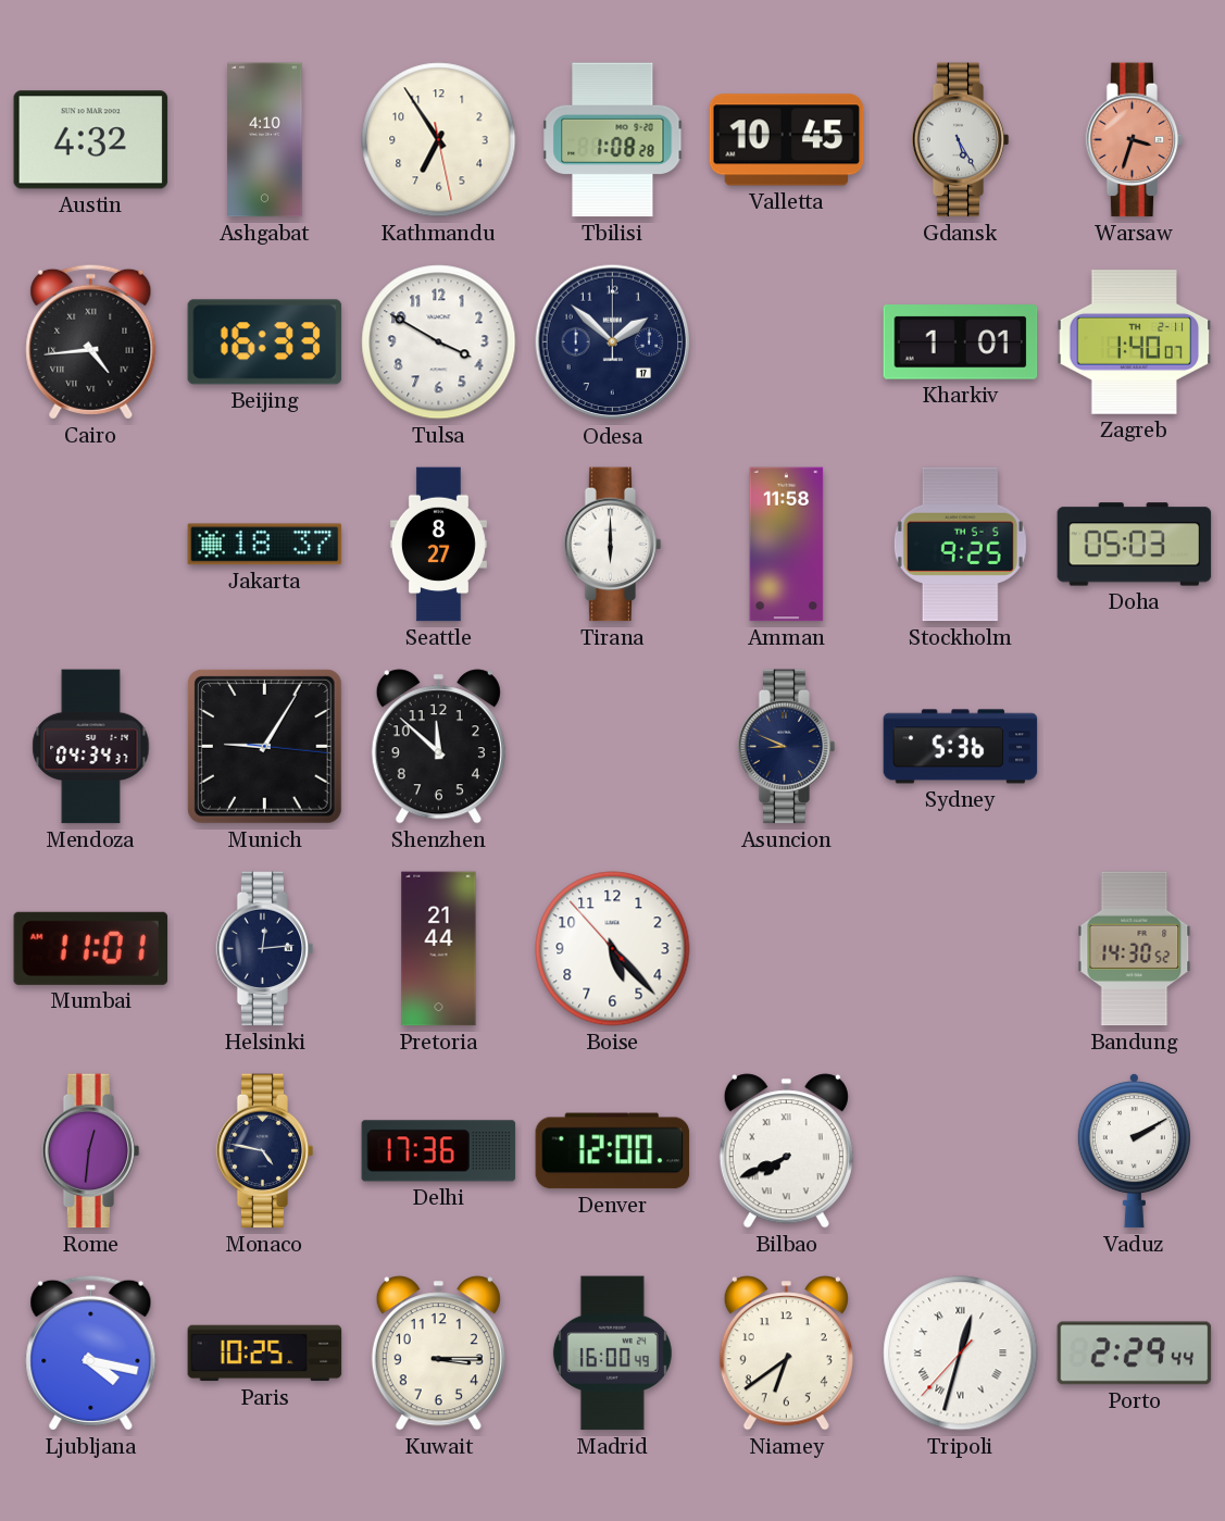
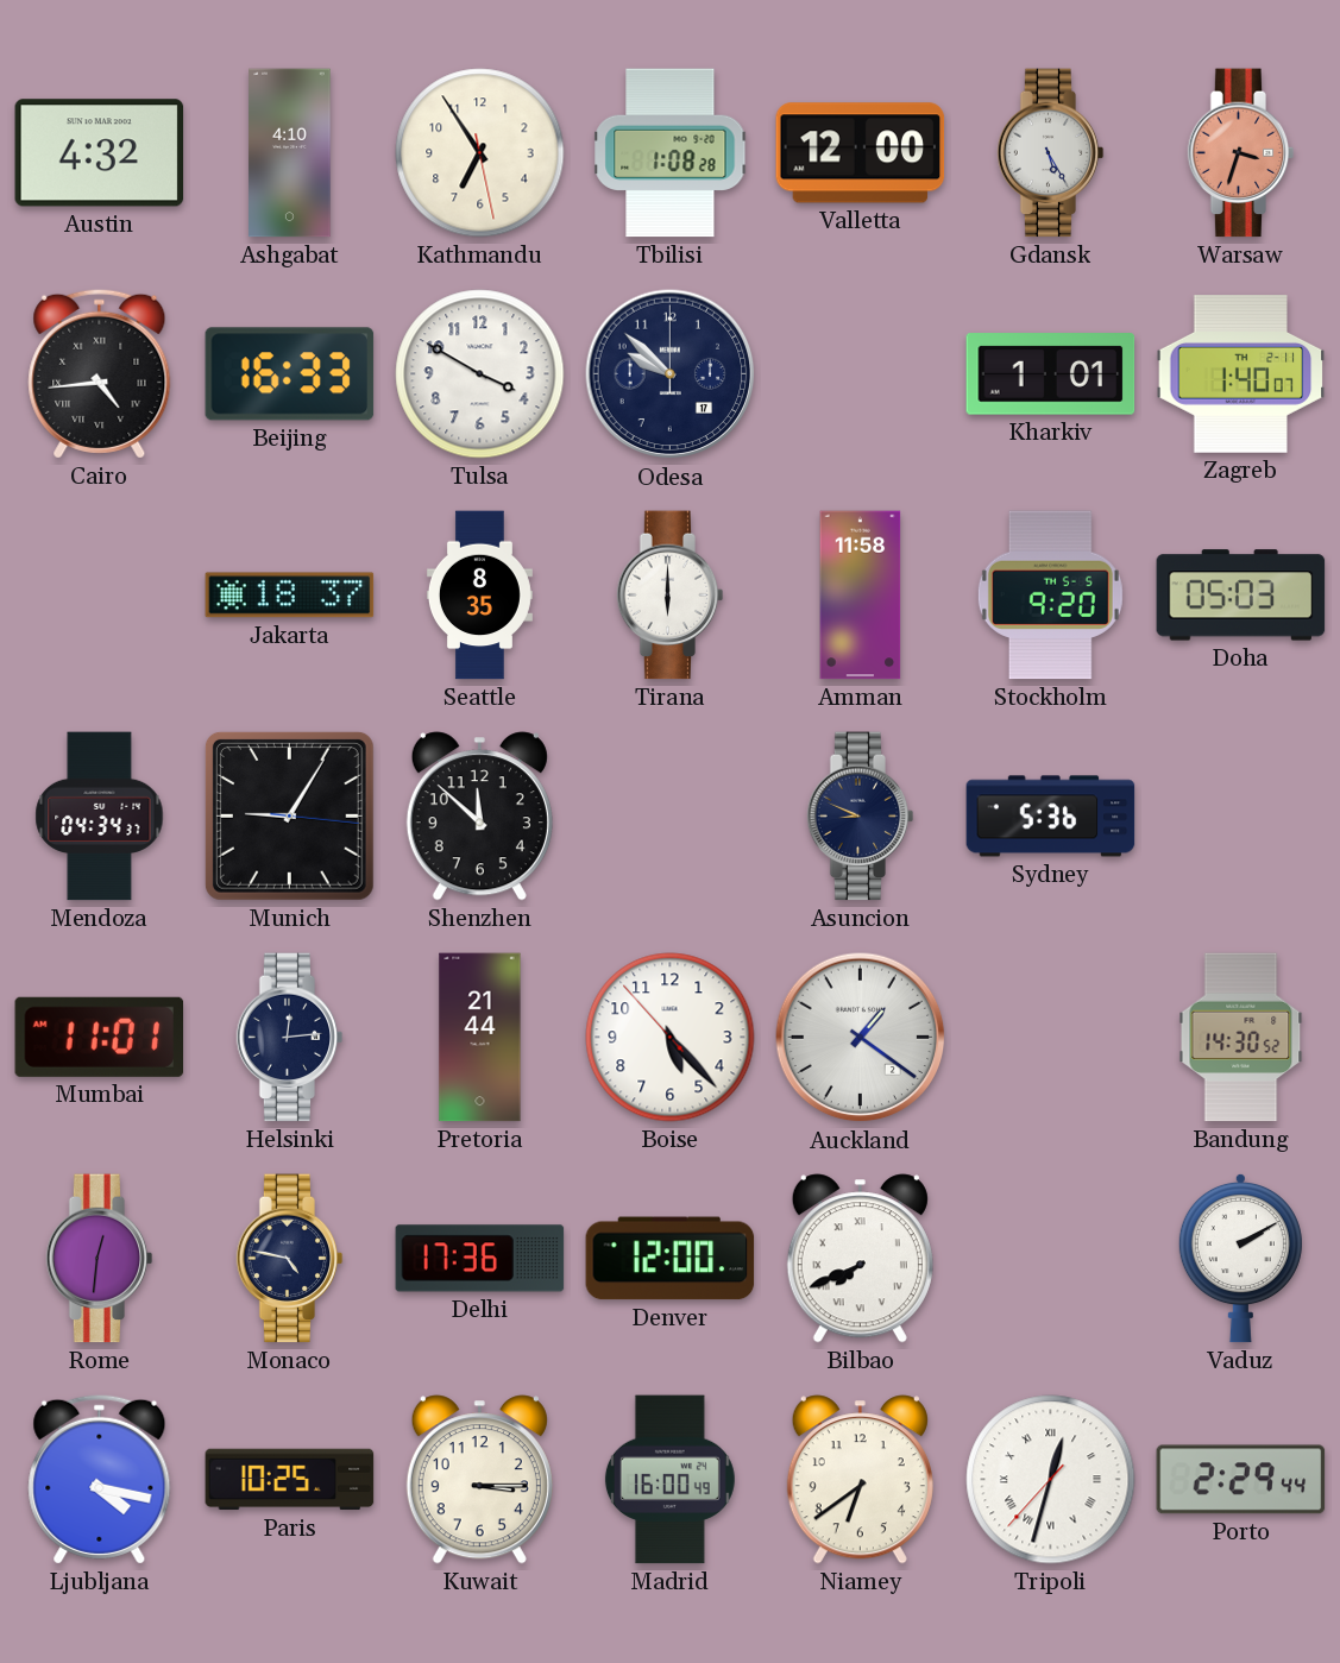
Valletta: 10:45 -> 12:00
Odesa: 1:52 -> 9:52
Seattle: 8:27 -> 8:35
Stockholm: 9:25 -> 9:20
Auckland: none -> 1:21
